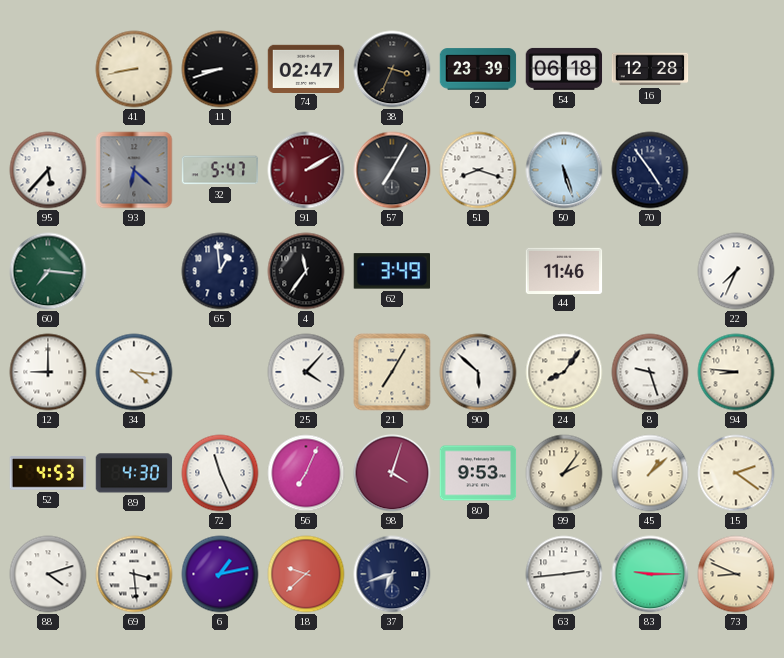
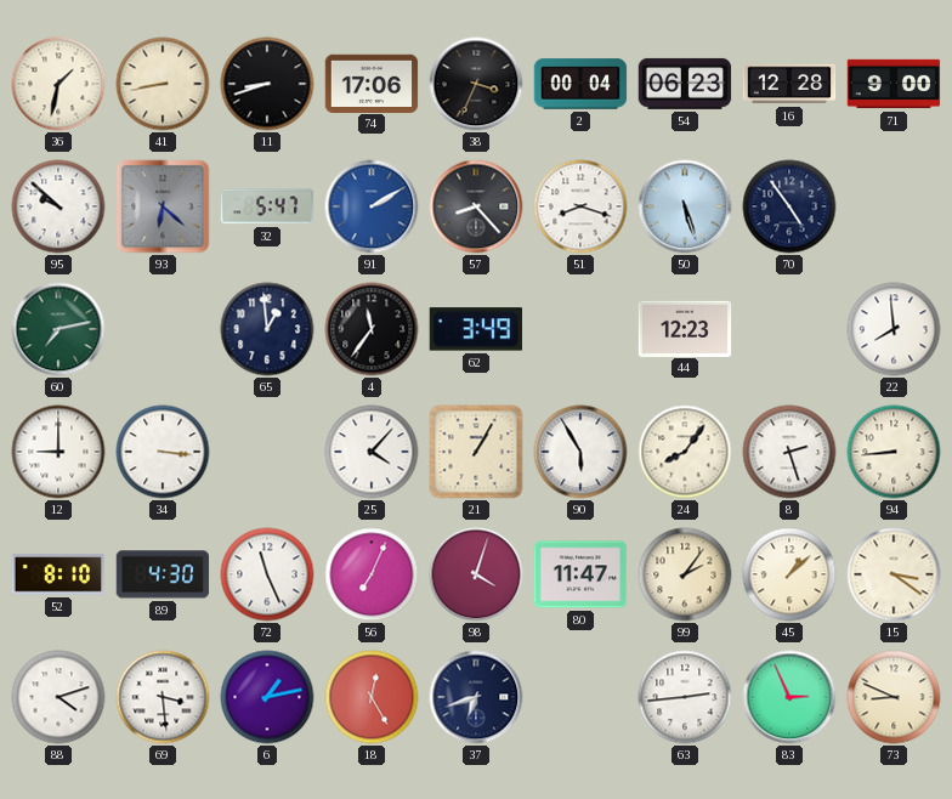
36: none -> 1:32
74: 02:47 -> 17:06
2: 23:39 -> 00:04
54: 06:18 -> 06:23
71: none -> 9:00
95: 5:37 -> 9:52
91 dial: burgundy -> blue
57: 7:05 -> 8:23
60: 7:16 -> 7:13
44: 11:46 -> 12:23
22: 7:34 -> 7:59
34: 4:16 -> 3:16
21: 7:05 -> 1:05
90: 5:52 -> 5:55
8: 9:27 -> 2:27
94: 8:46 -> 8:44
52: 4:53 -> 8:10
80: 9:53 -> 11:47
15: 2:21 -> 3:21
18: 9:38 -> 12:25
83: 9:15 -> 2:56
